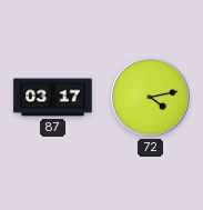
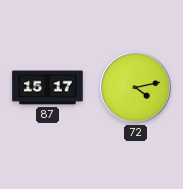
87: 03:17 -> 15:17
